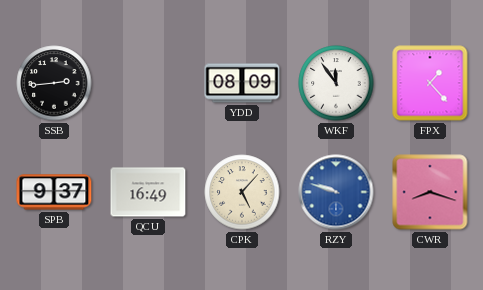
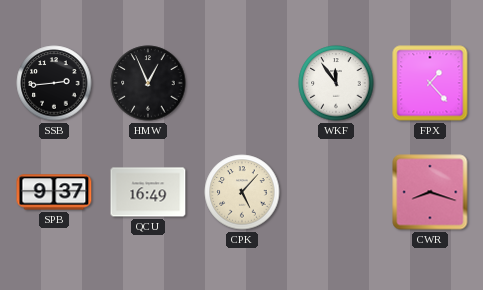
HMW: none -> 12:56
YDD: 08:09 -> none
RZY: 9:48 -> none
